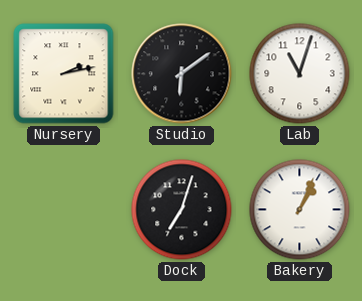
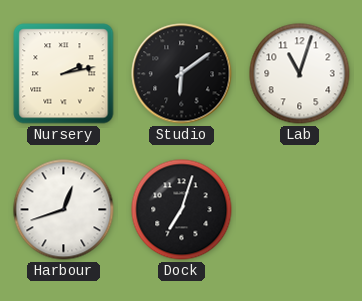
Harbour: none -> 12:42
Bakery: 1:04 -> none
